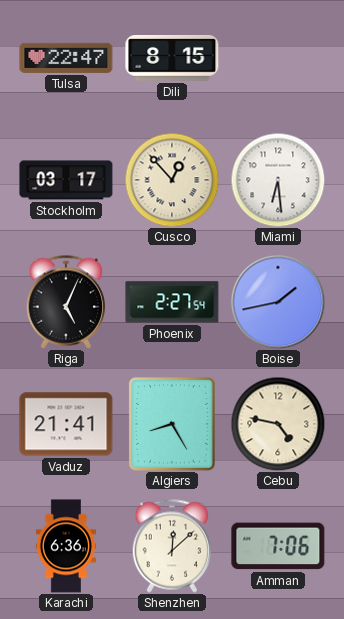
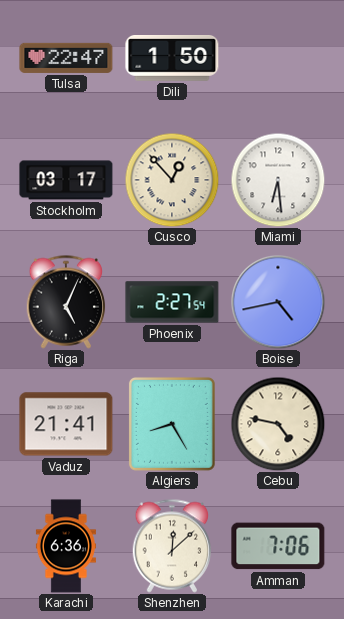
Dili: 8:15 -> 1:50
Boise: 1:43 -> 4:43
